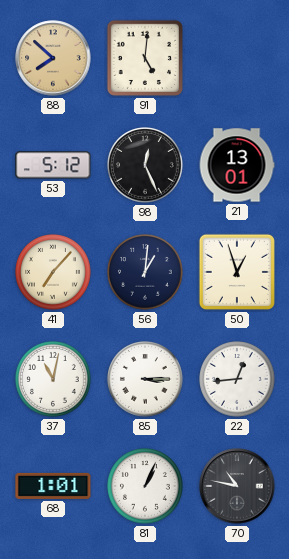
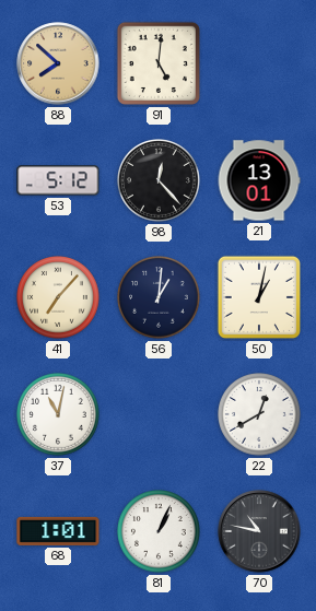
98: 12:26 -> 12:23
50: 12:57 -> 1:02
85: 3:15 -> none
22: 12:44 -> 12:40
